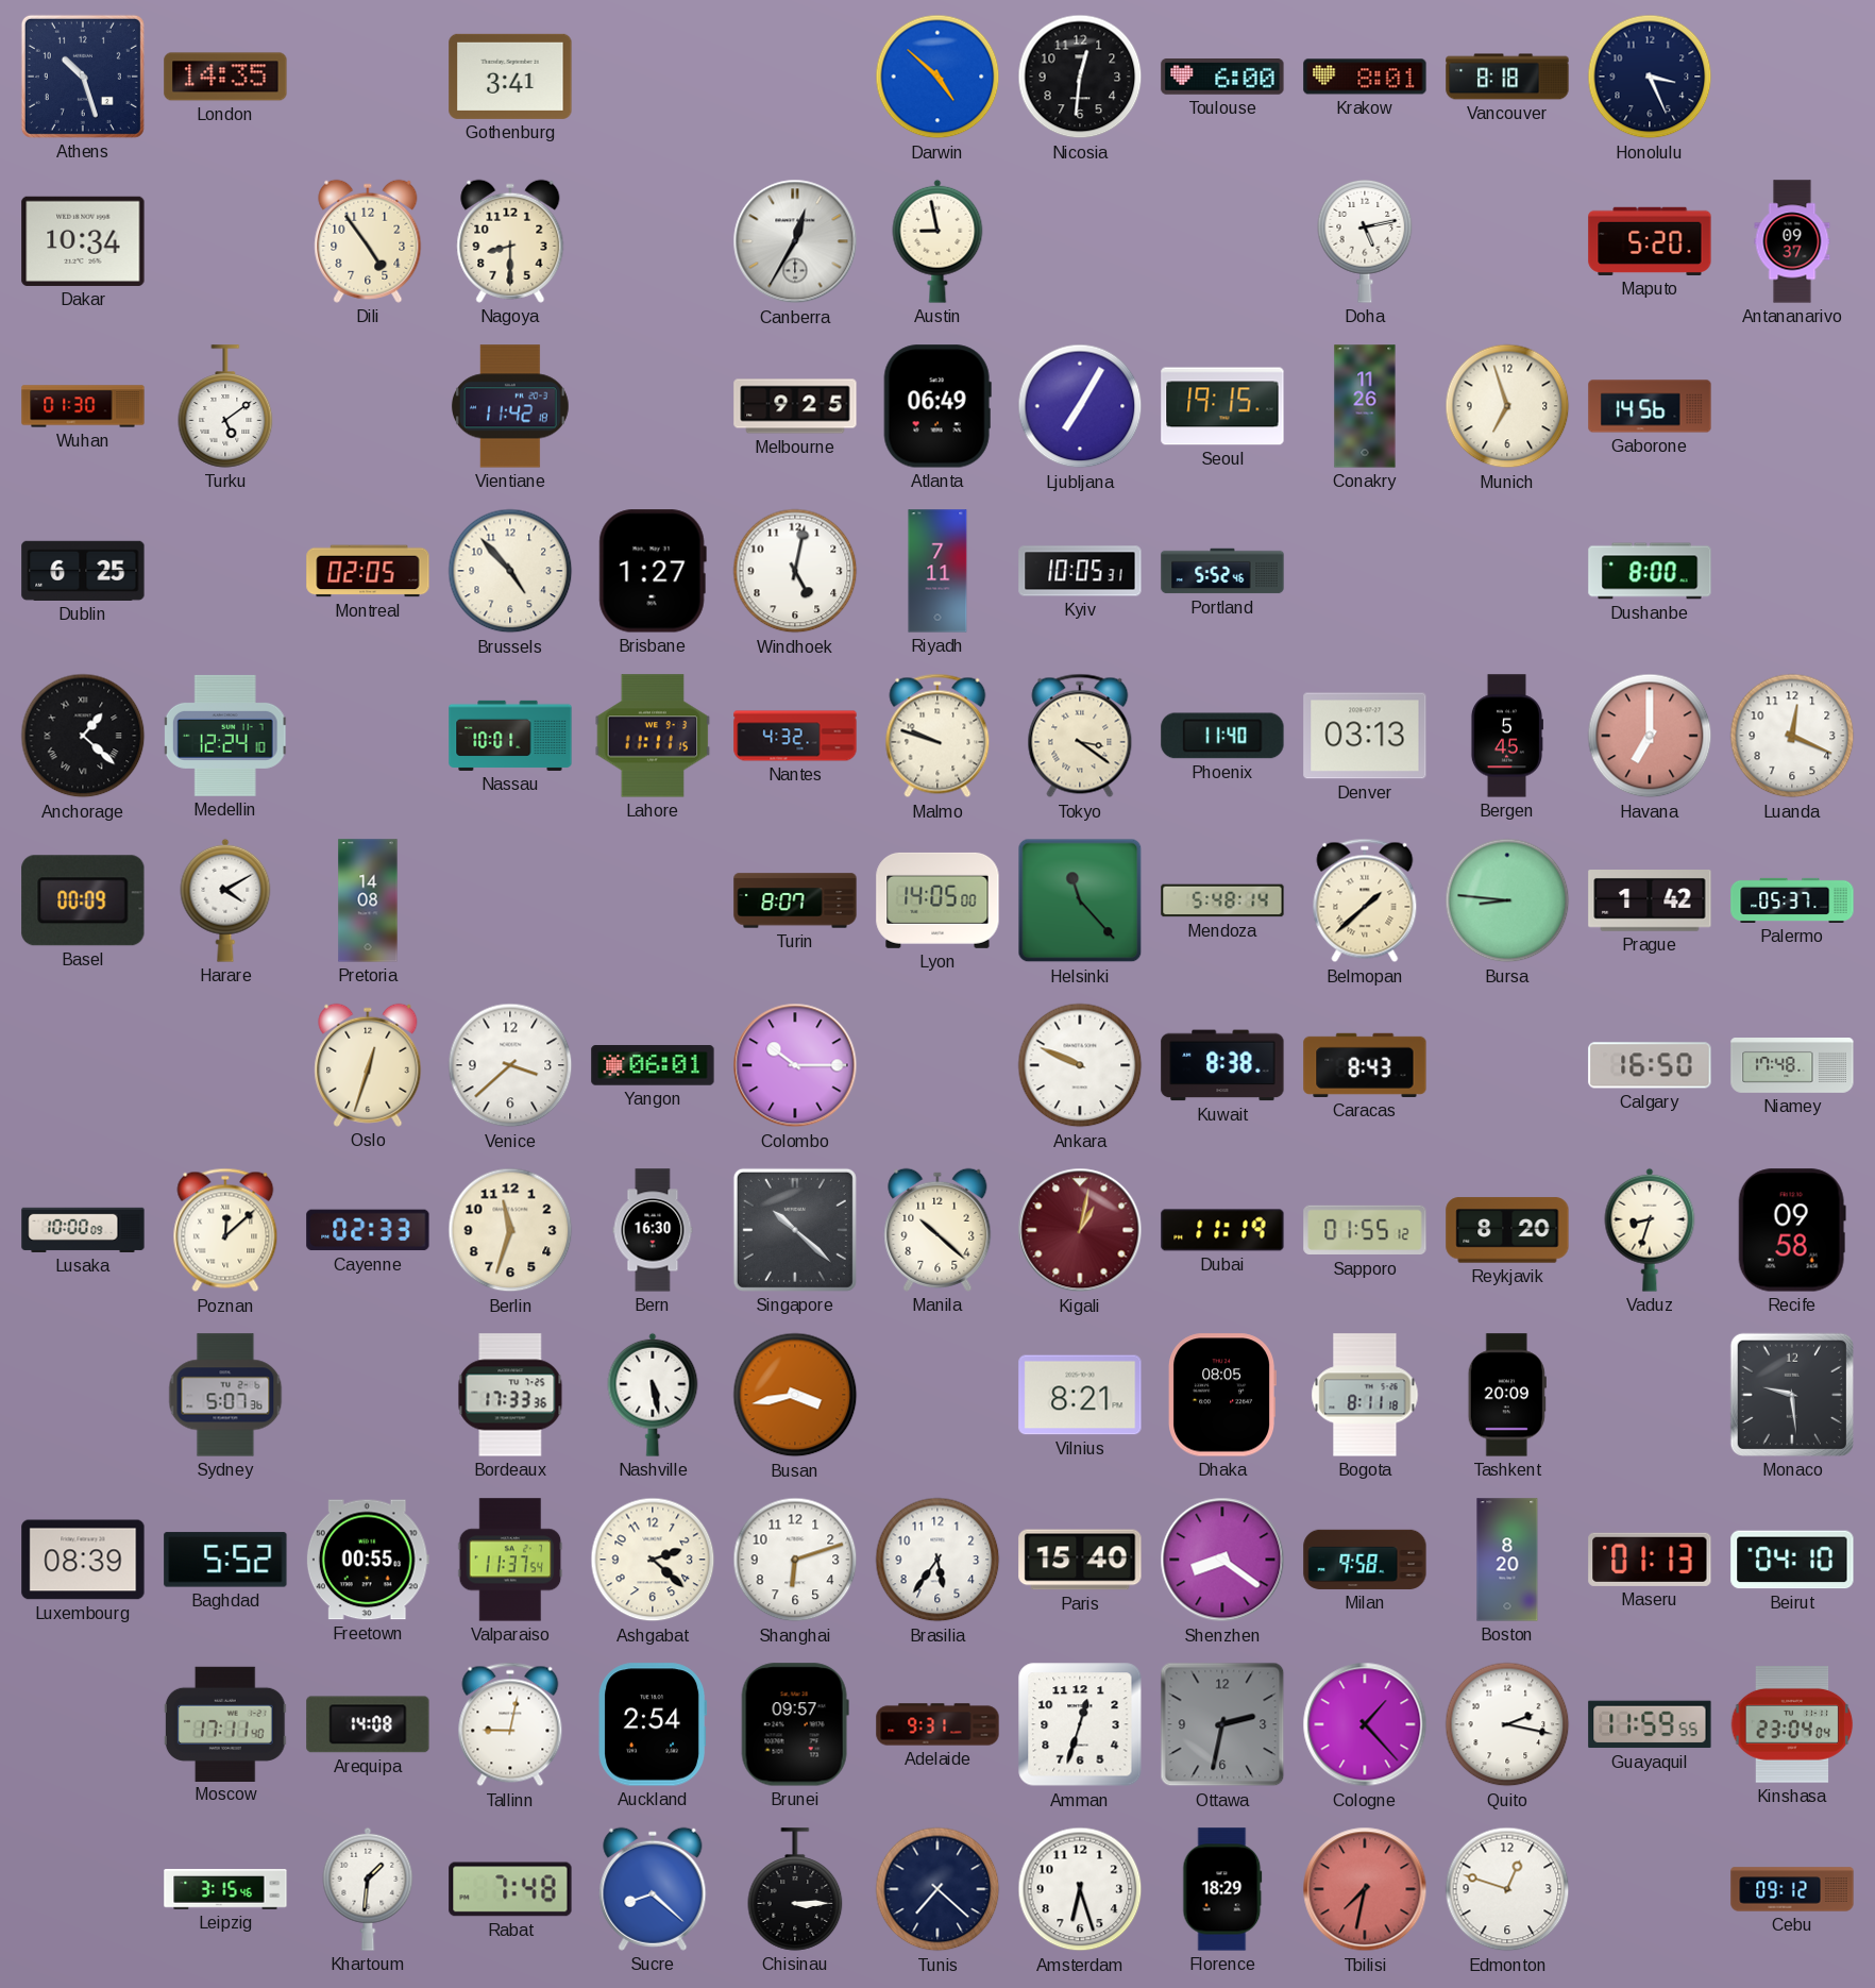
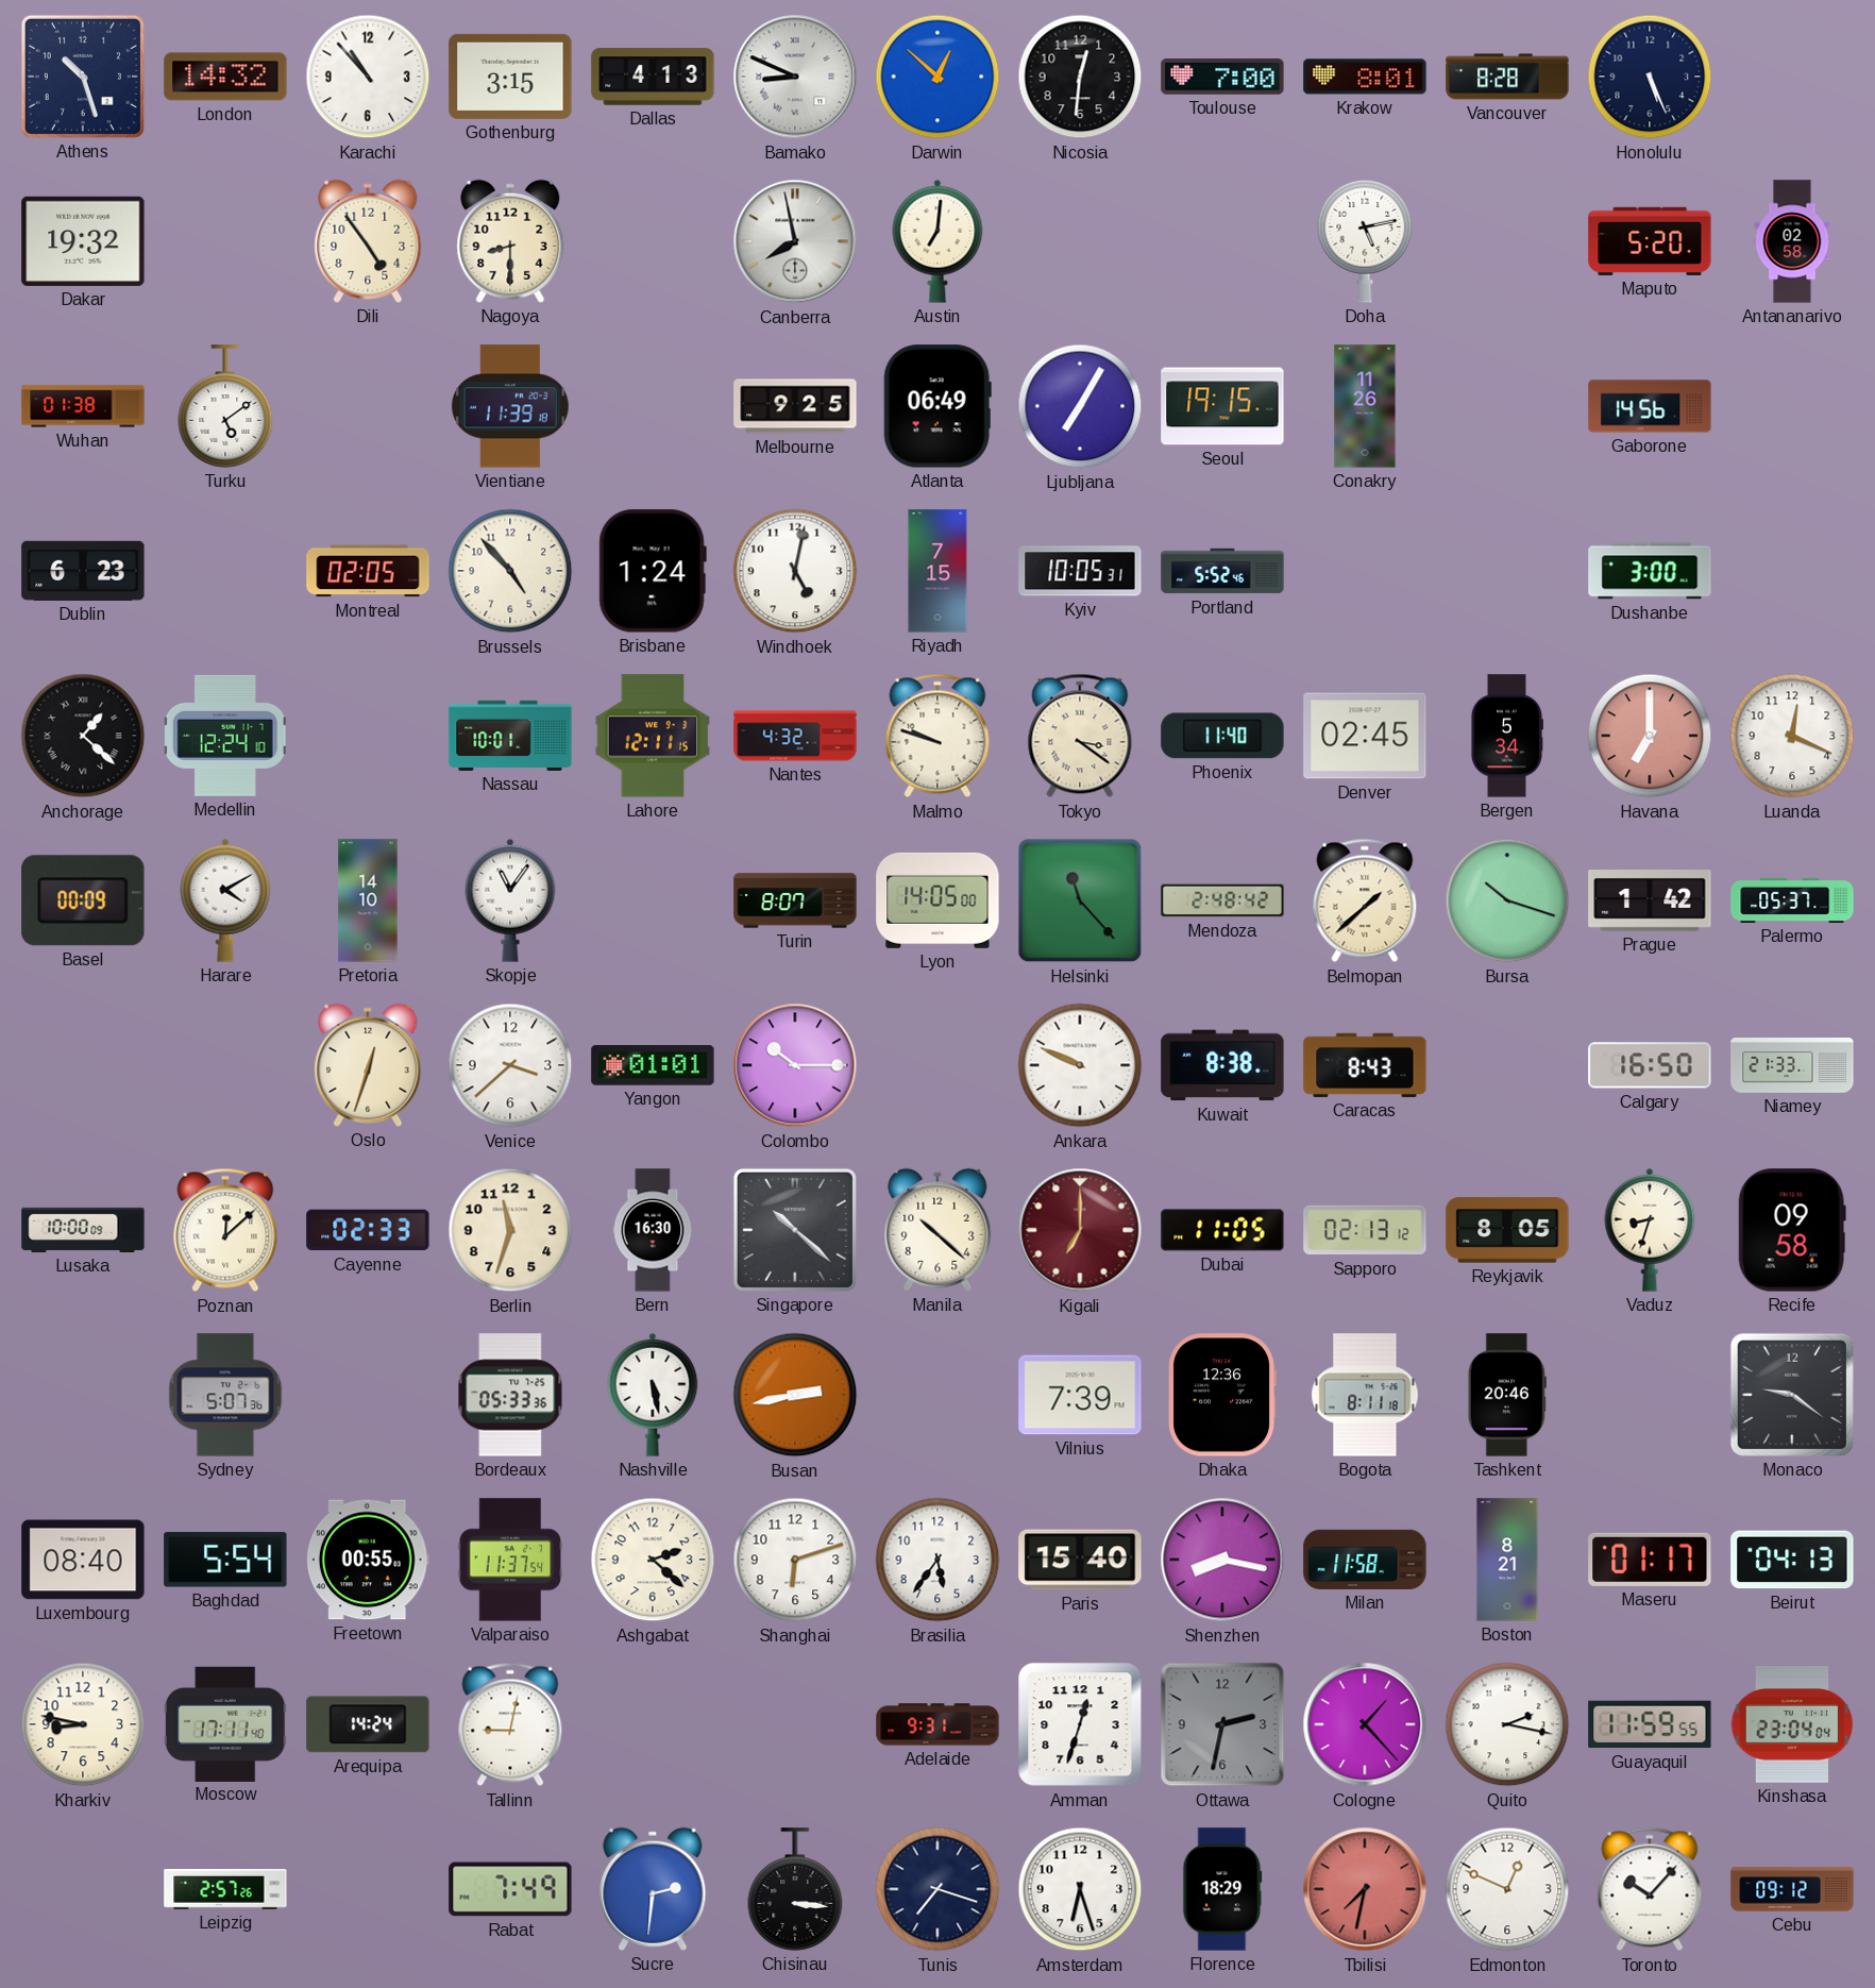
London: 14:35 -> 14:32
Karachi: none -> 10:53
Gothenburg: 3:41 -> 3:15
Dallas: none -> 4:13
Bamako: none -> 8:49
Darwin: 4:52 -> 12:52
Toulouse: 6:00 -> 7:00
Vancouver: 8:18 -> 8:28
Honolulu: 3:26 -> 5:26
Dakar: 10:34 -> 19:32
Canberra: 12:35 -> 7:58
Austin: 8:58 -> 7:01
Antananarivo: 09:37 -> 02:58
Wuhan: 01:30 -> 01:38
Vientiane: 11:42 -> 11:39
Munich: 6:57 -> none
Dublin: 6:25 -> 6:23
Brisbane: 1:27 -> 1:24
Riyadh: 7:11 -> 7:15
Dushanbe: 8:00 -> 3:00
Lahore: 11:11 -> 12:11
Denver: 03:13 -> 02:45
Bergen: 5:45 -> 5:34
Pretoria: 14:08 -> 14:10
Skopje: none -> 11:06
Mendoza: 5:48 -> 2:48
Bursa: 8:46 -> 10:18
Yangon: 06:01 -> 01:01
Niamey: 17:48 -> 21:33
Kigali: 1:02 -> 7:00
Dubai: 11:19 -> 11:05
Sapporo: 01:55 -> 02:13
Reykjavik: 8:20 -> 8:05
Bordeaux: 17:33 -> 05:33
Busan: 3:43 -> 2:43
Vilnius: 8:21 -> 7:39
Dhaka: 08:05 -> 12:36
Tashkent: 20:09 -> 20:46
Monaco: 9:29 -> 9:21
Luxembourg: 08:39 -> 08:40
Baghdad: 5:52 -> 5:54
Shenzhen: 8:21 -> 8:17
Milan: 9:58 -> 11:58
Boston: 8:20 -> 8:21
Maseru: 01:13 -> 01:17
Beirut: 04:10 -> 04:13
Kharkiv: none -> 8:47
Arequipa: 14:08 -> 14:24
Auckland: 2:54 -> none
Brunei: 09:57 -> none
Leipzig: 3:15 -> 2:57
Khartoum: 1:31 -> none
Rabat: 7:48 -> 7:49
Sucre: 8:22 -> 2:31
Chisinau: 3:15 -> 3:16
Tunis: 7:22 -> 7:18
Edmonton: 12:48 -> 12:49
Toronto: none -> 10:07
